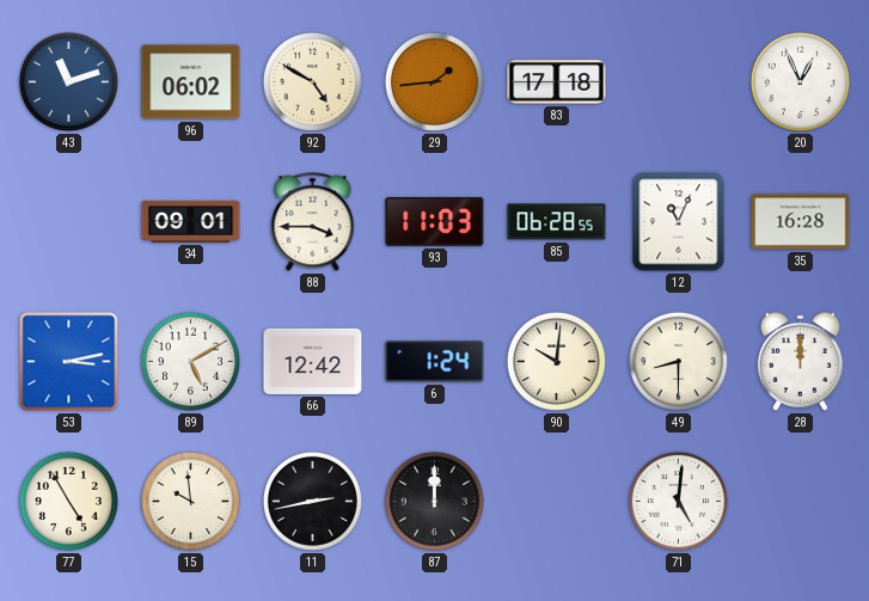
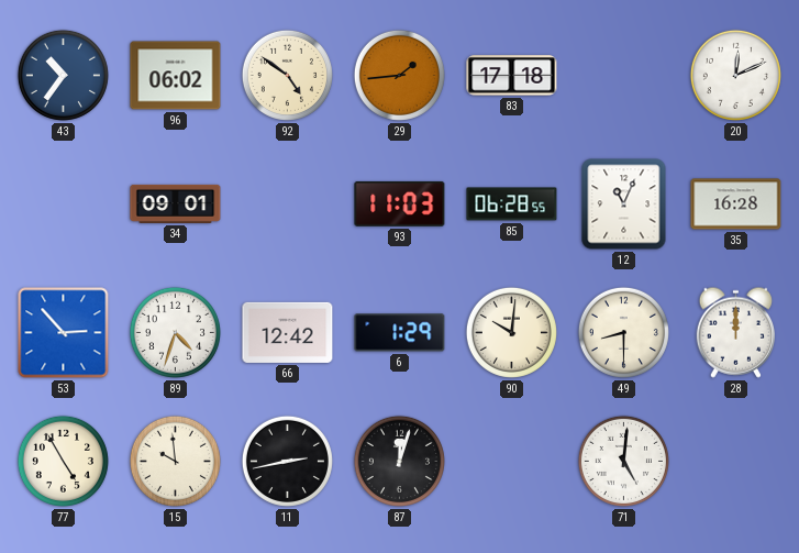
43: 11:12 -> 10:36
92: 4:50 -> 4:51
20: 12:56 -> 12:11
88: 3:45 -> none
53: 3:13 -> 2:53
89: 5:10 -> 4:33
6: 1:24 -> 1:29
87: 12:00 -> 12:03
